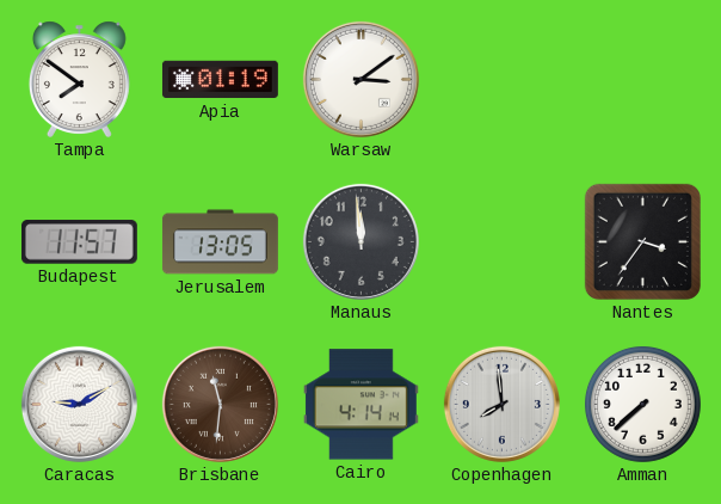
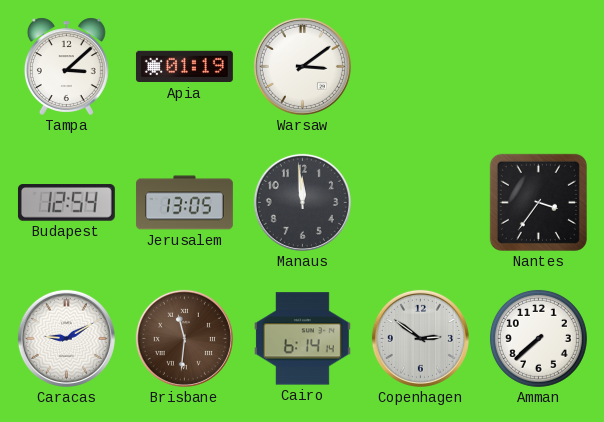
Tampa: 7:51 -> 3:08
Budapest: 11:57 -> 12:54
Cairo: 4:14 -> 6:14
Copenhagen: 7:59 -> 2:51
